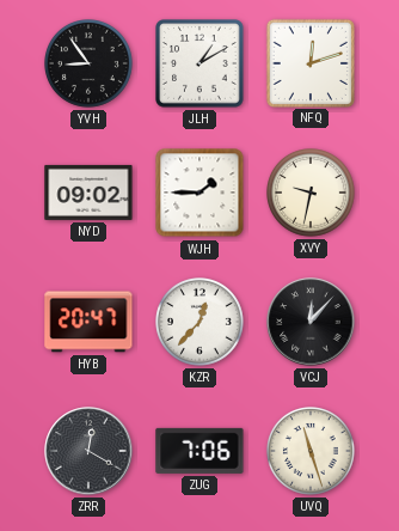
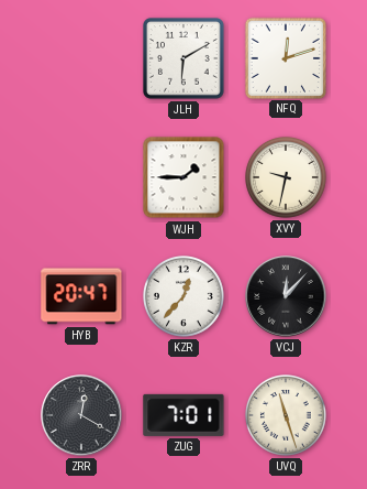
YVH: 8:54 -> none
JLH: 1:10 -> 6:10
NYD: 09:02 -> none
ZUG: 7:06 -> 7:01
